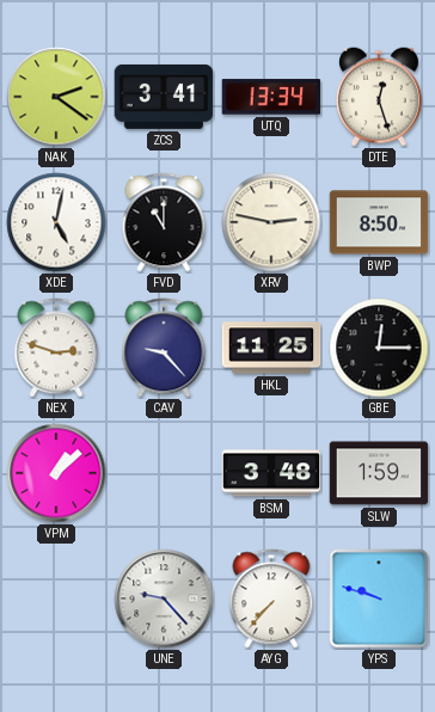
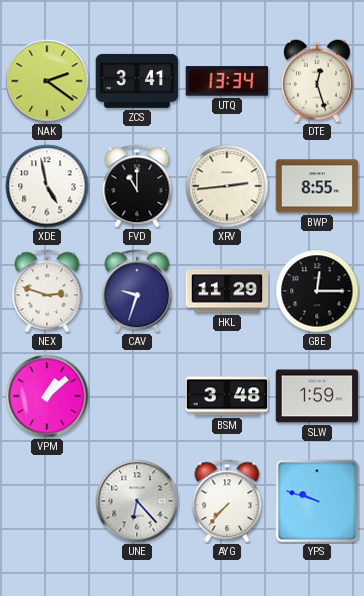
XDE: 5:02 -> 4:58
XRV: 2:47 -> 2:44
BWP: 8:50 -> 8:55
CAV: 9:23 -> 9:33
HKL: 11:25 -> 11:29
UNE: 9:23 -> 6:23
